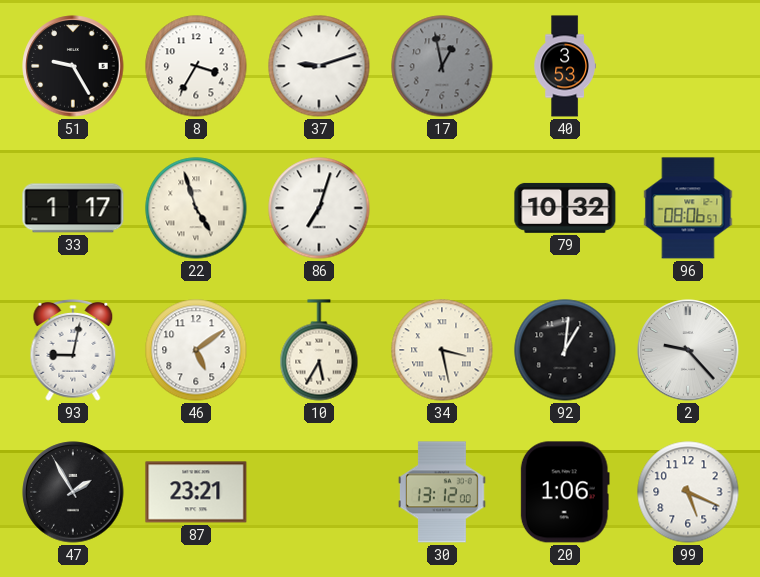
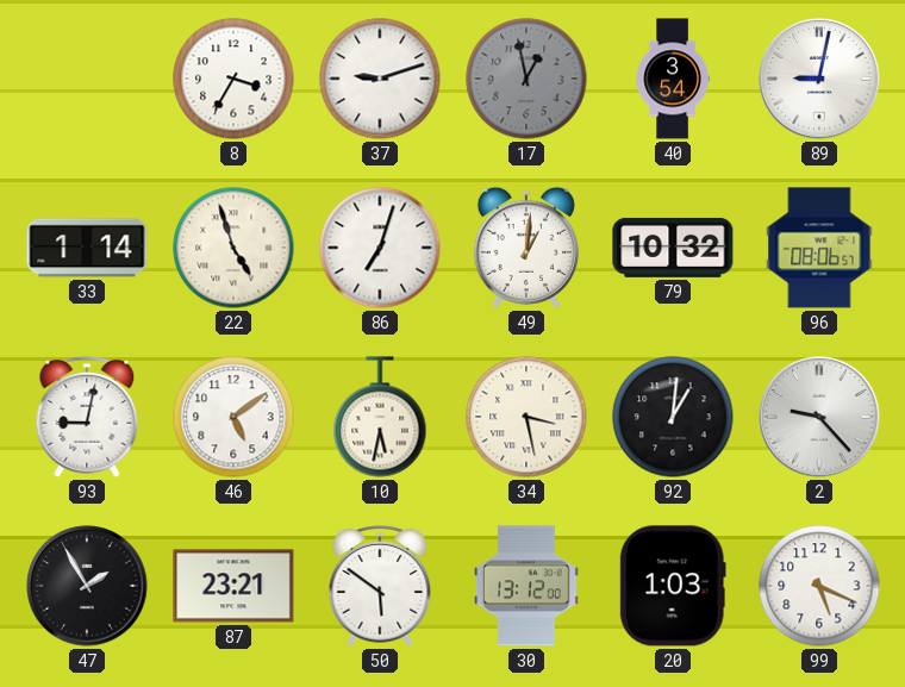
51: 9:25 -> none
40: 3:53 -> 3:54
89: none -> 9:02
33: 1:17 -> 1:14
49: none -> 1:01
10: 5:35 -> 5:32
50: none -> 5:51
20: 1:06 -> 1:03
